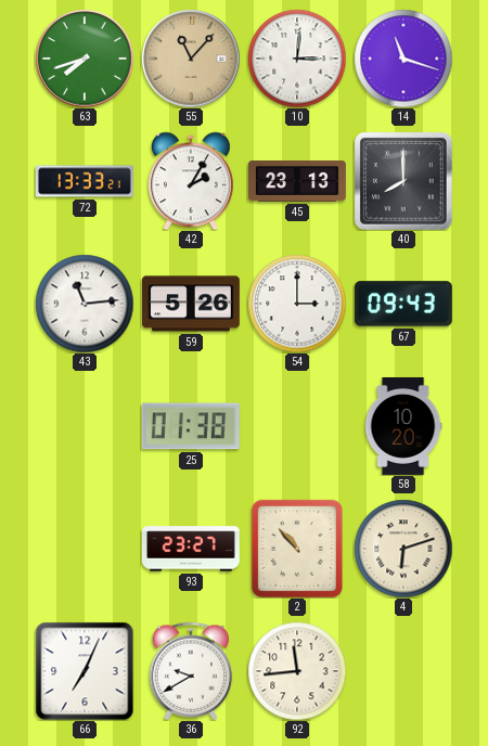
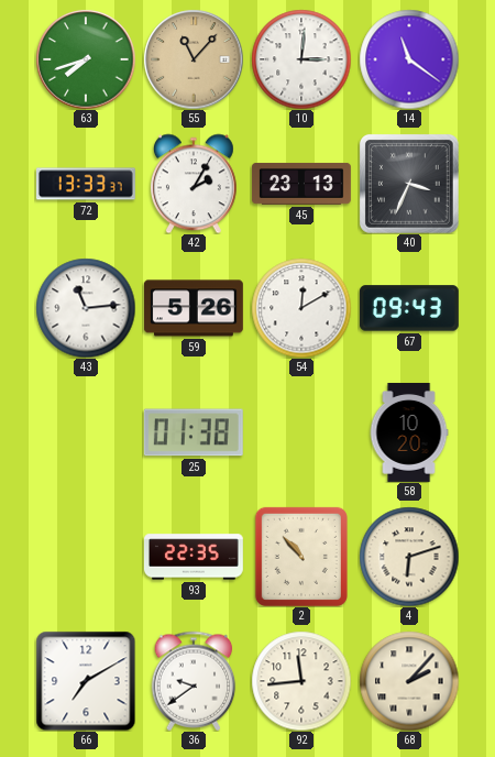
14: 11:18 -> 11:21
72: 13:33:21 -> 13:33:37
40: 8:00 -> 3:34
54: 3:00 -> 12:10
93: 23:27 -> 22:35
66: 7:04 -> 7:10
36: 9:40 -> 9:39
68: none -> 2:07
